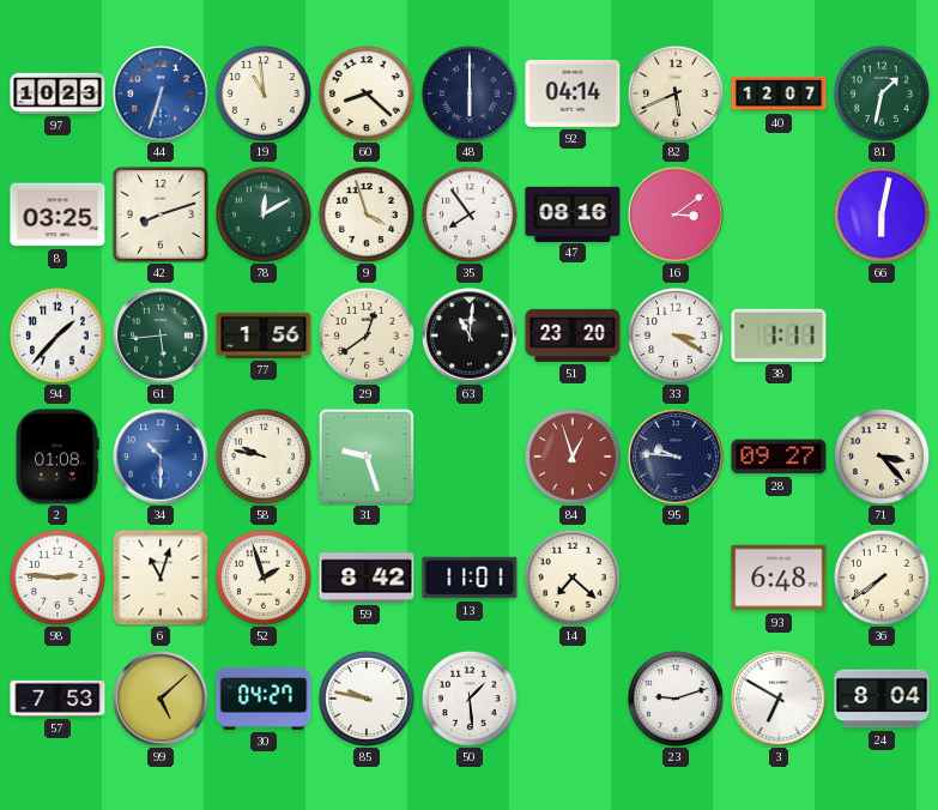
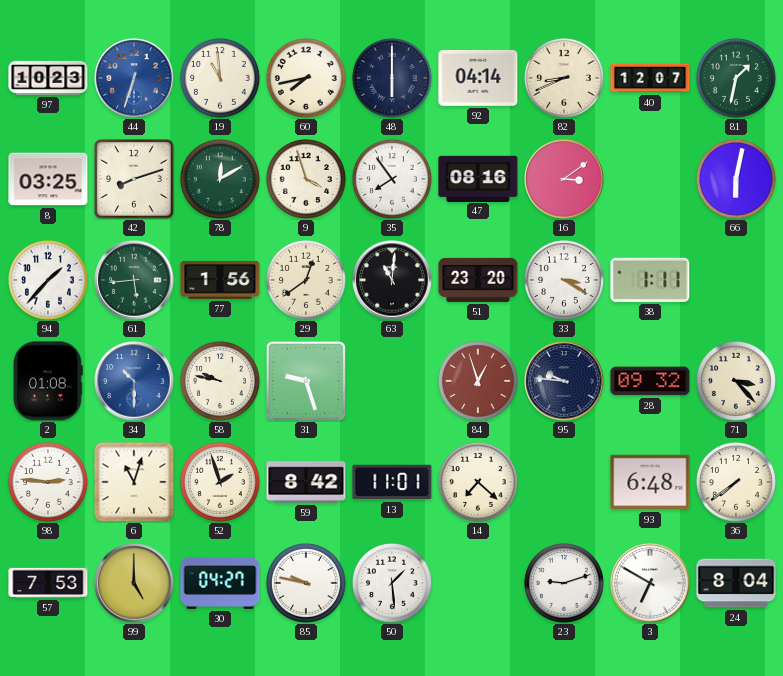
60: 8:22 -> 7:43
82: 5:41 -> 8:41
28: 09:27 -> 09:32
99: 5:08 -> 5:00
